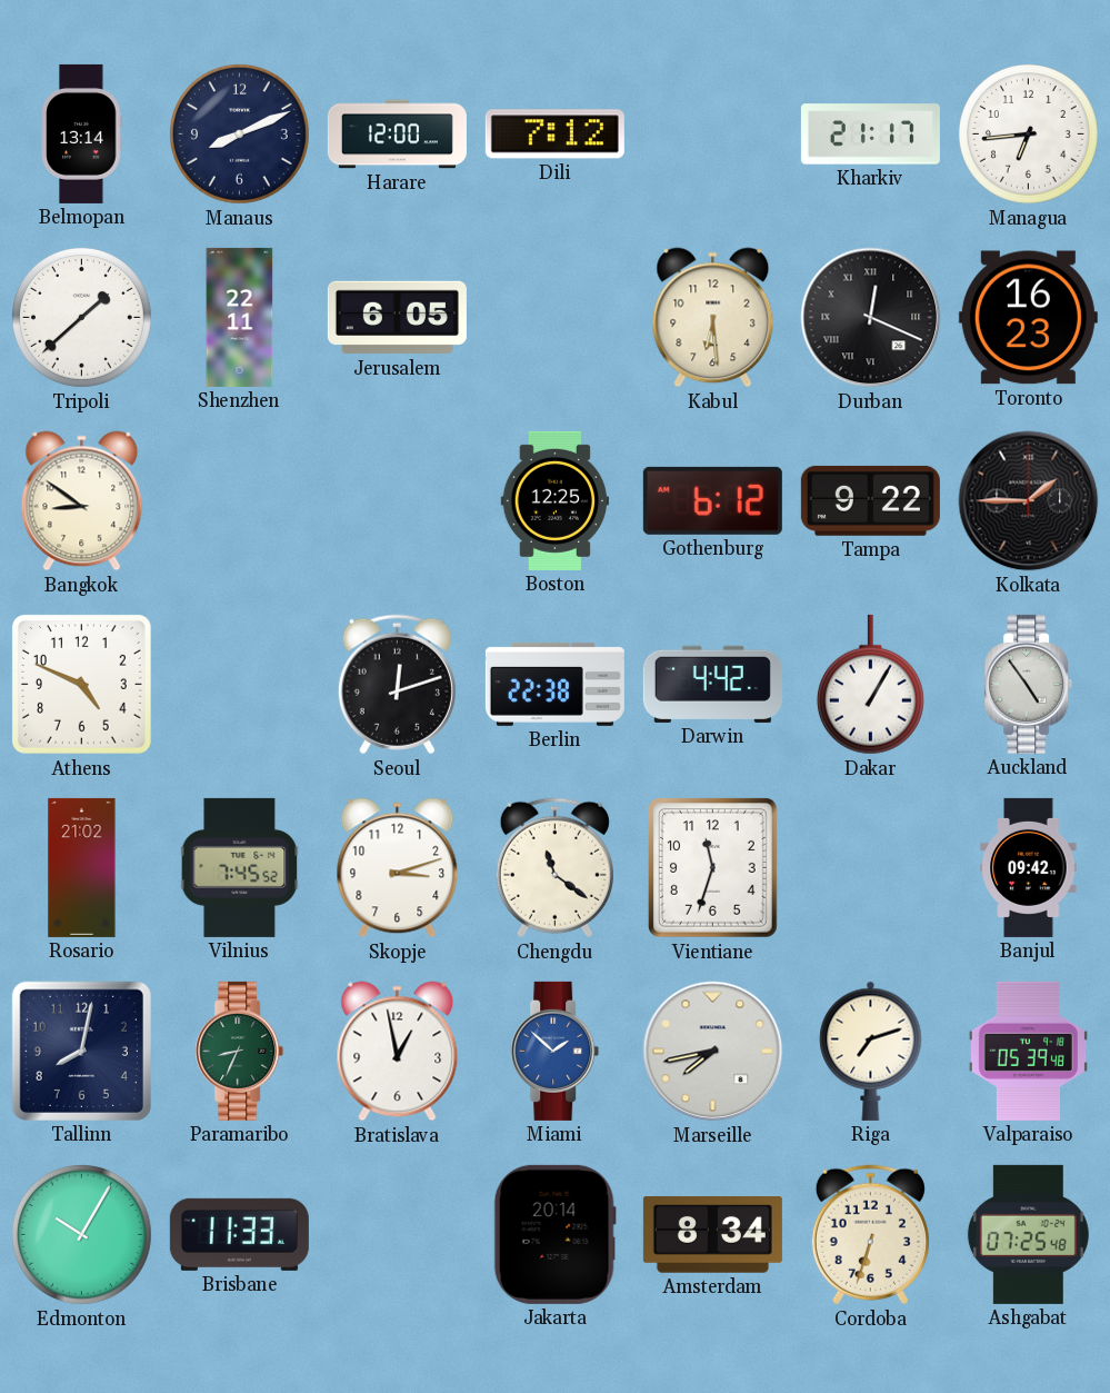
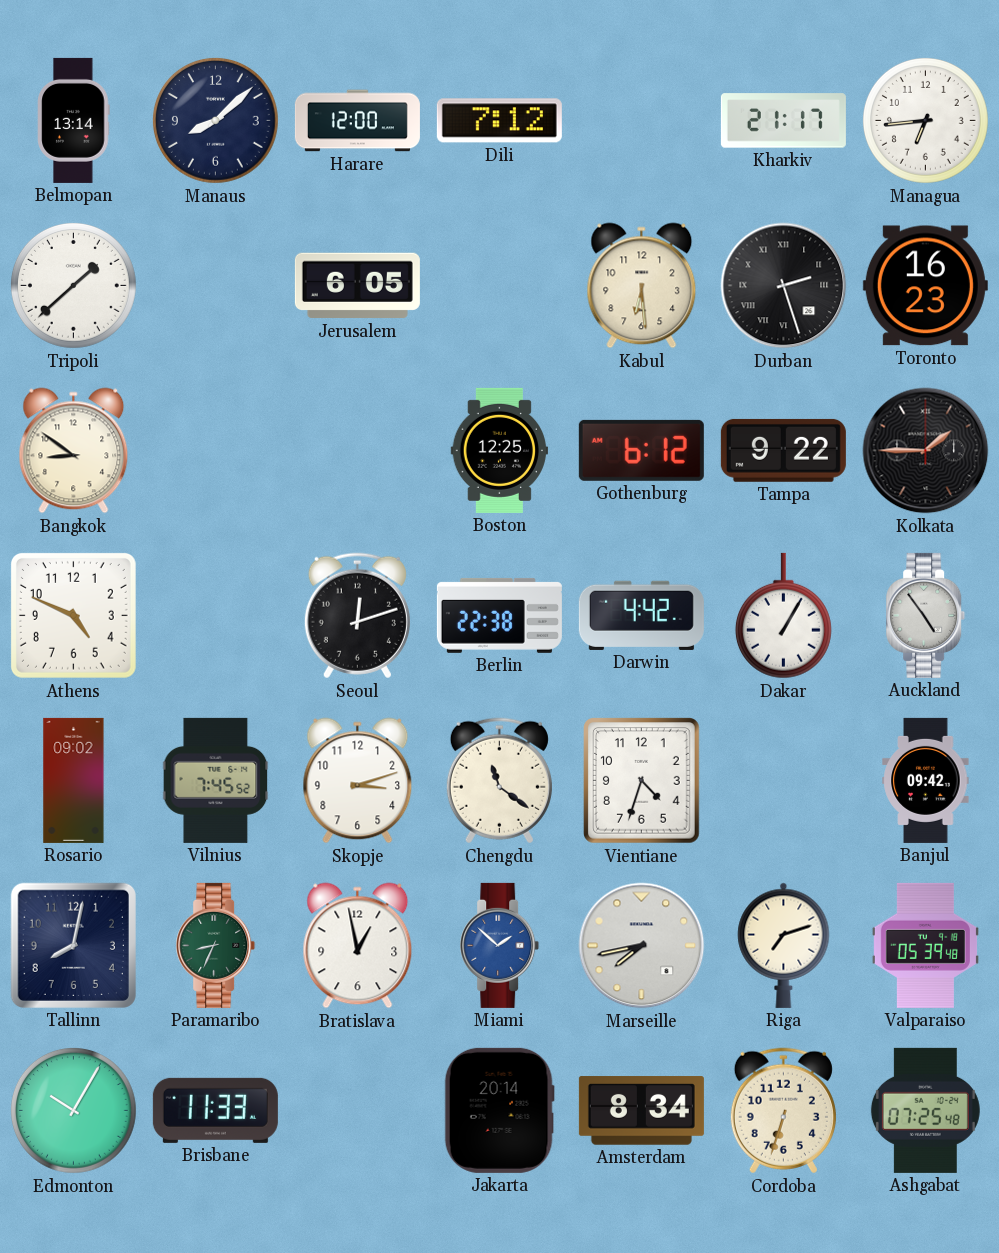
Manaus: 8:11 -> 8:08
Shenzhen: 22:11 -> none
Durban: 12:19 -> 2:27
Rosario: 21:02 -> 09:02
Vientiane: 11:33 -> 4:33
